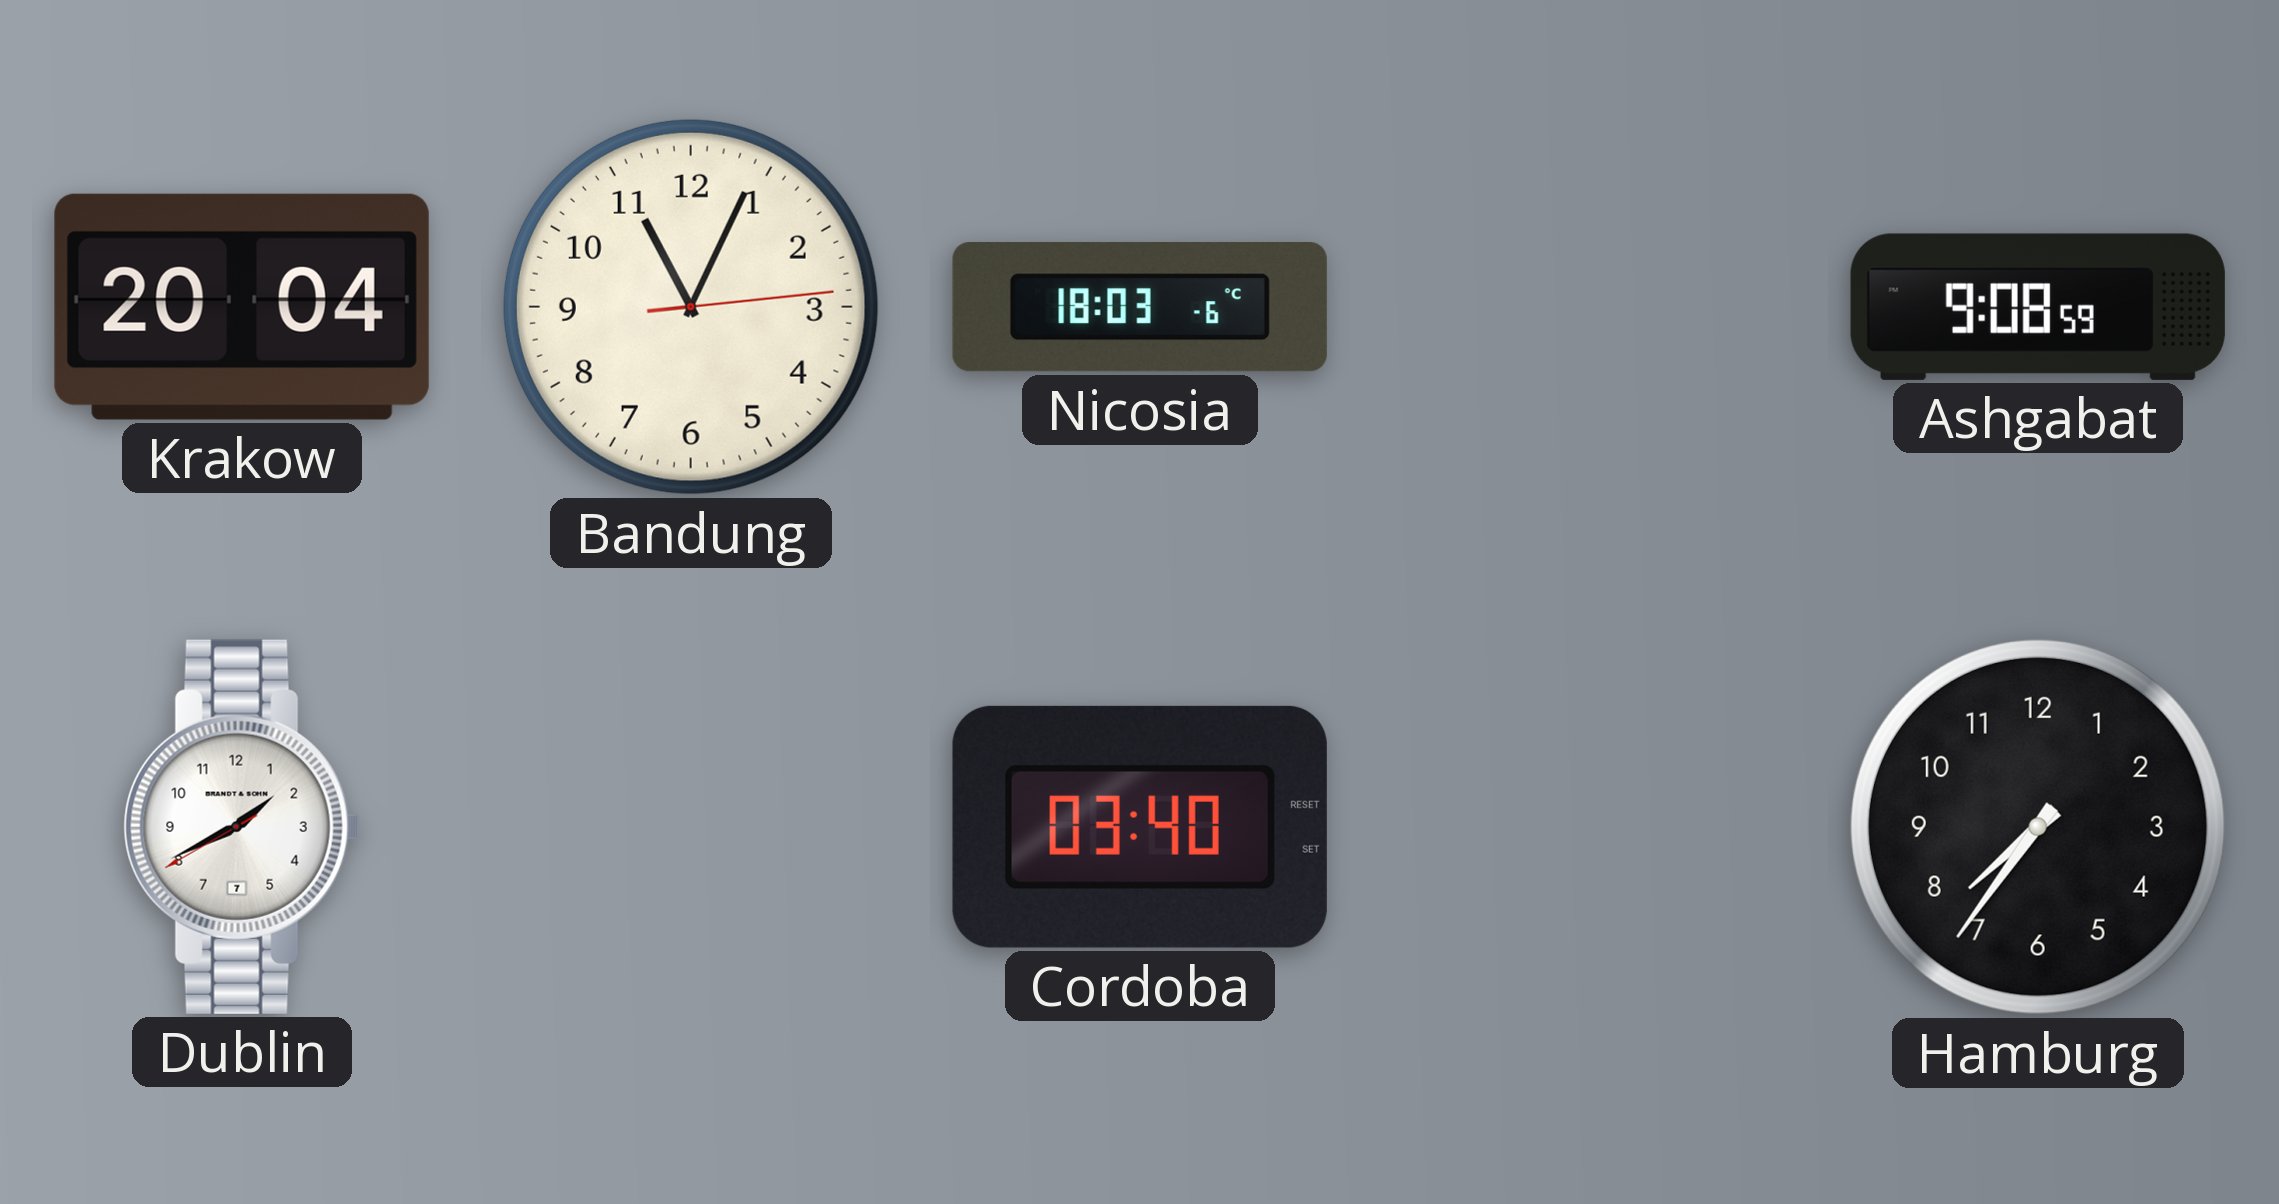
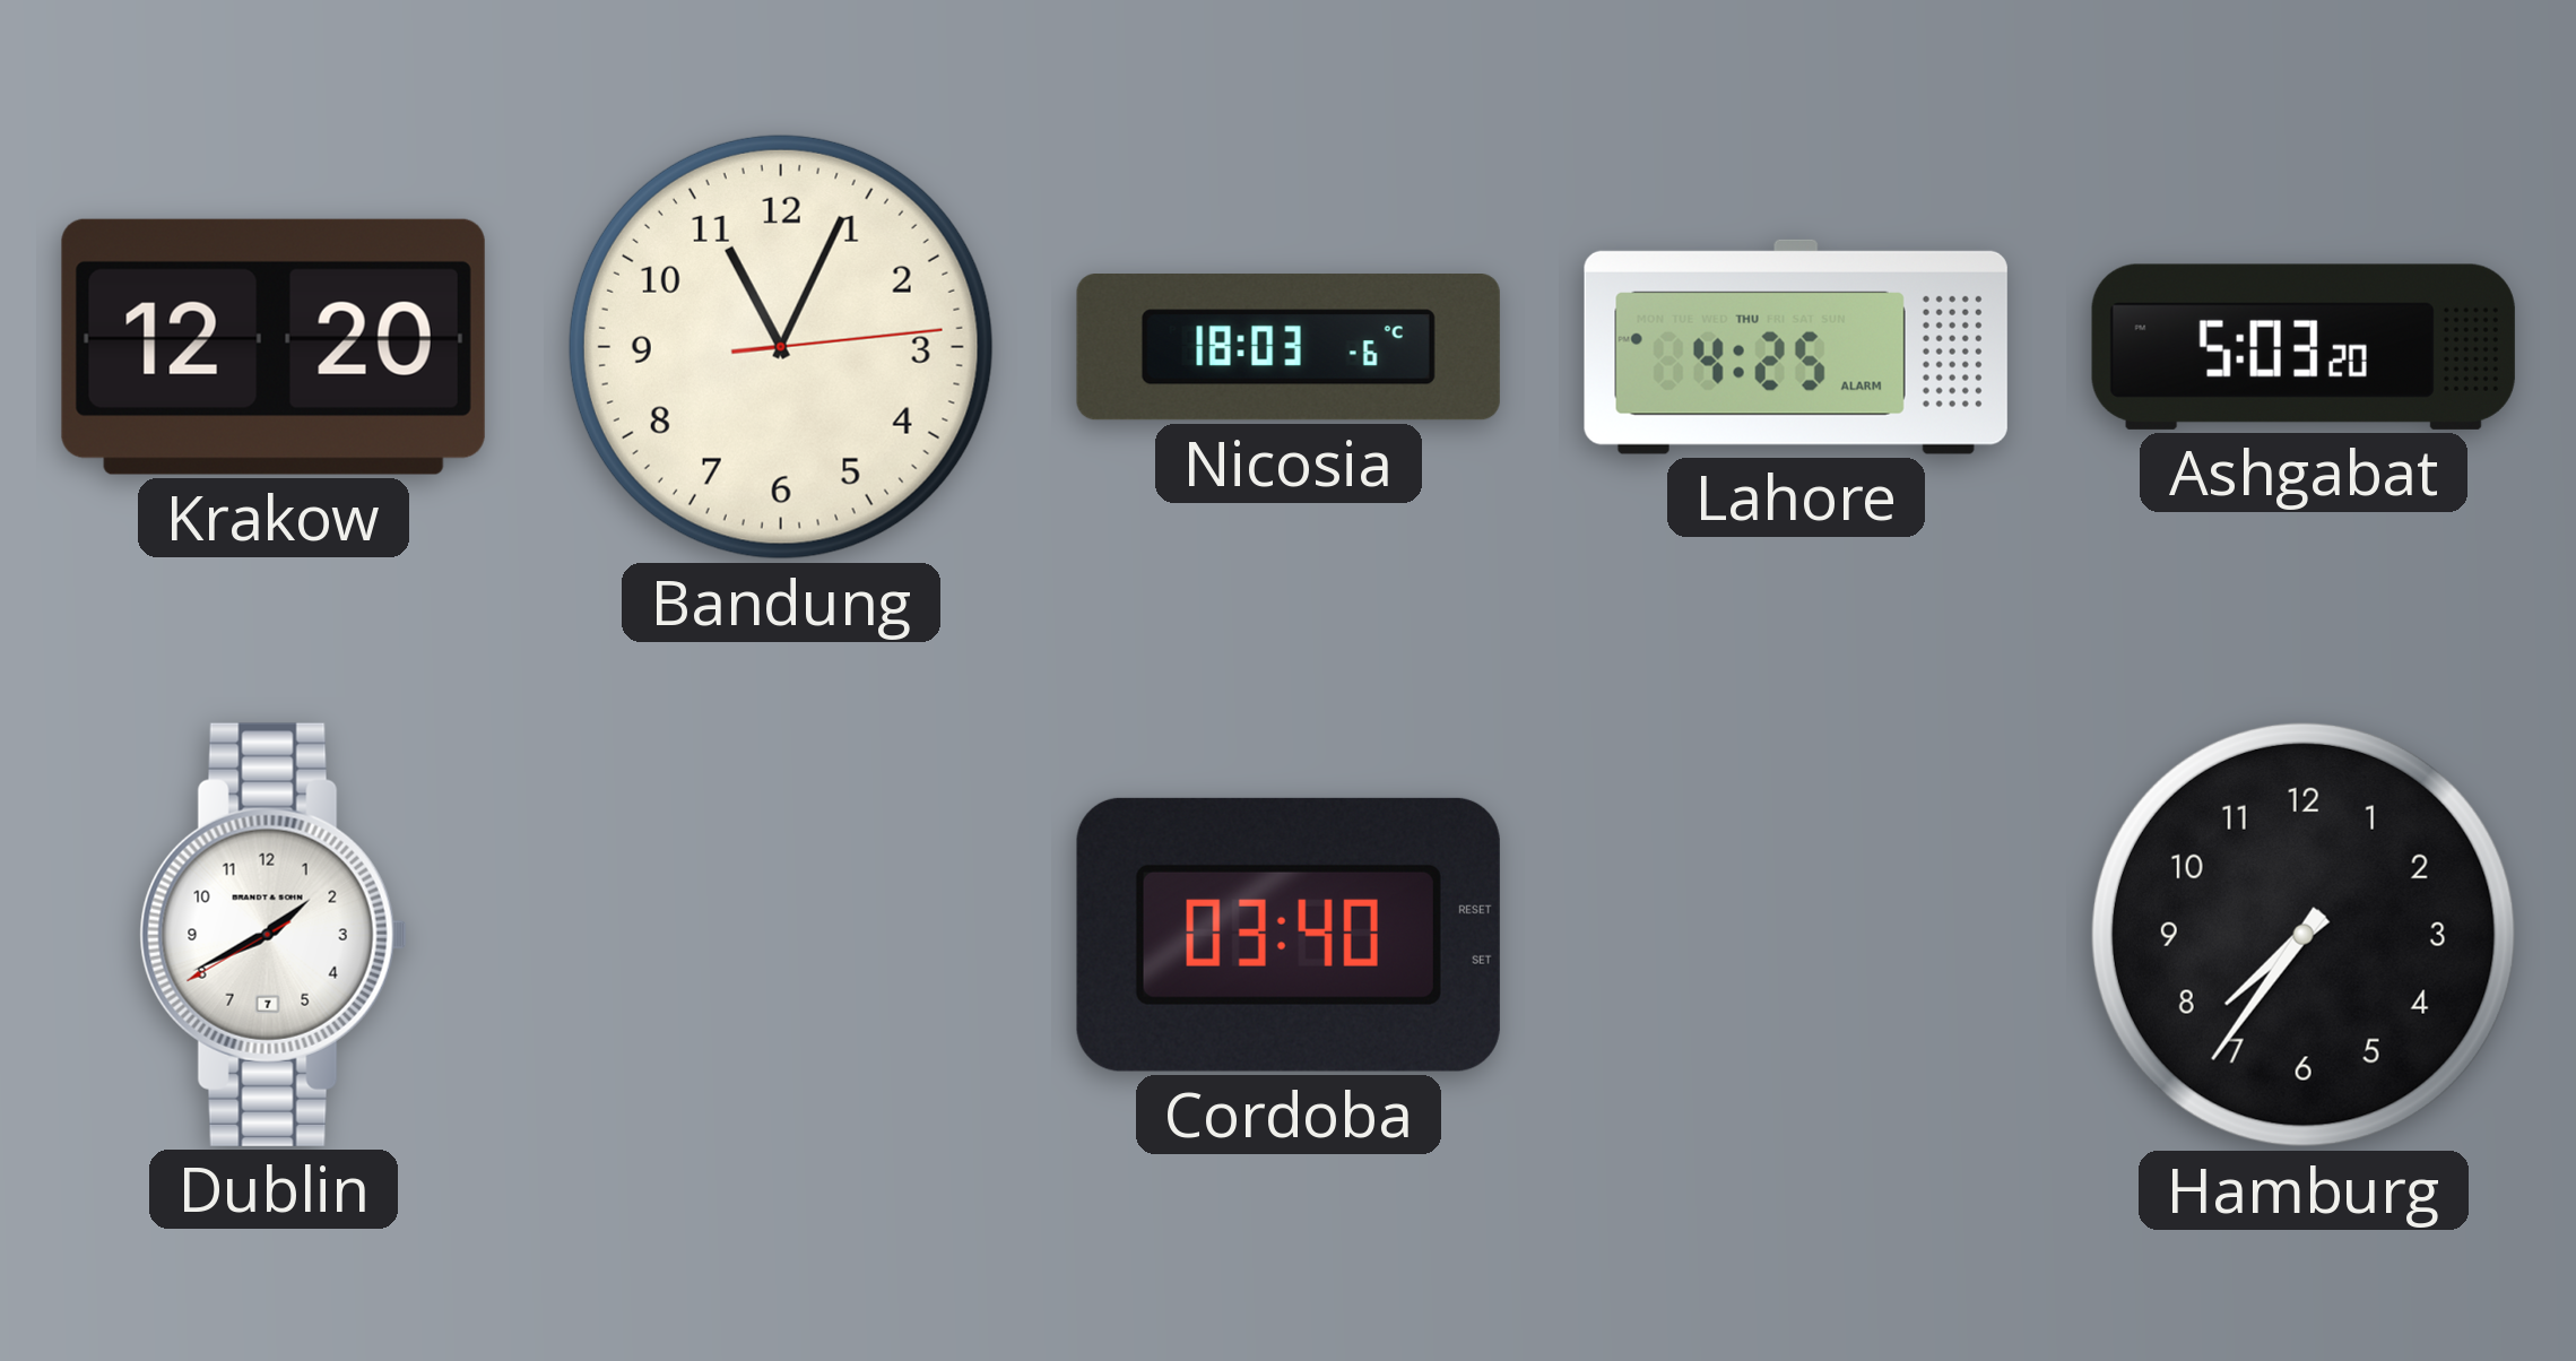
Krakow: 20:04 -> 12:20
Lahore: none -> 4:25
Ashgabat: 9:08 -> 5:03
